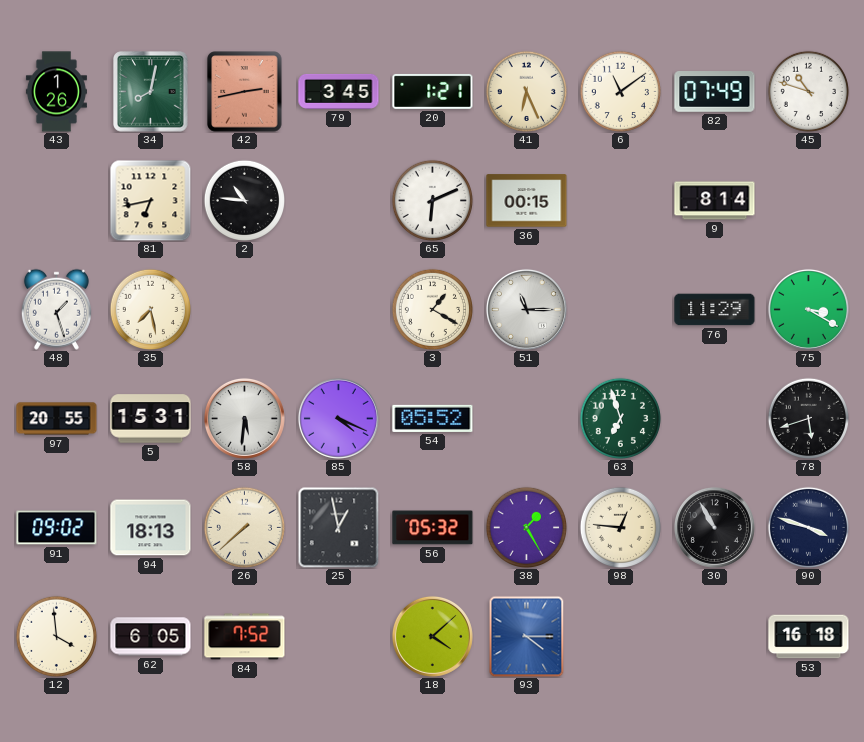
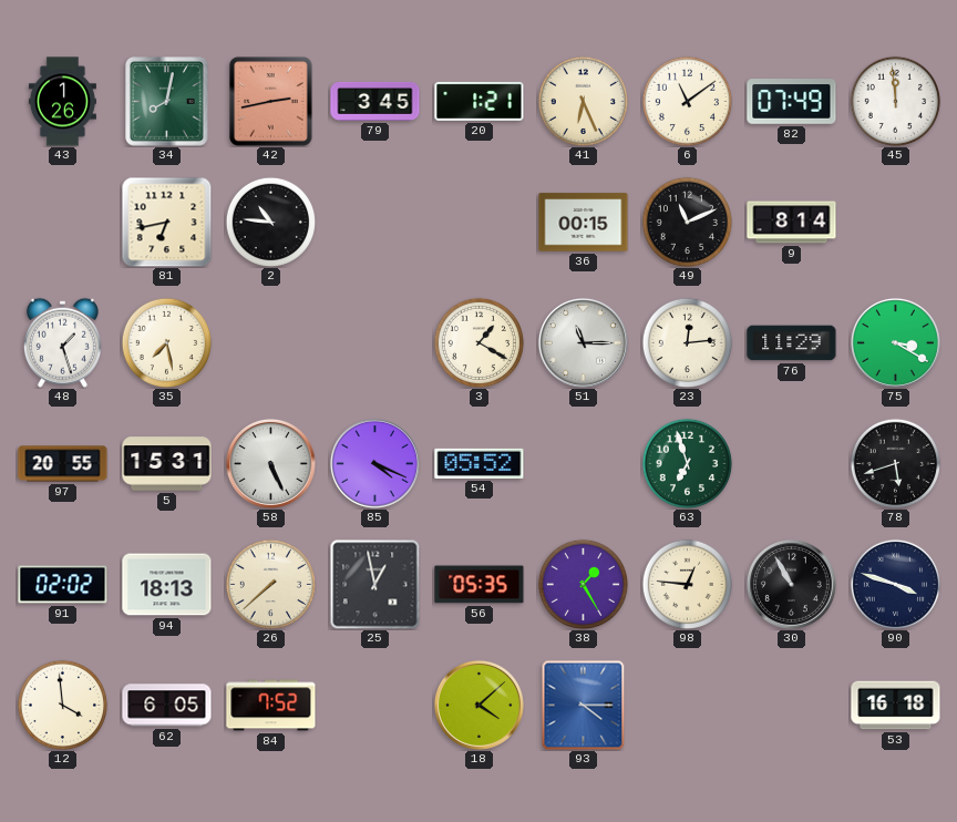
45: 10:48 -> 11:59
65: 6:11 -> none
49: none -> 11:11
23: none -> 12:14
58: 5:31 -> 5:26
91: 09:02 -> 02:02
56: 05:32 -> 05:35
